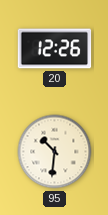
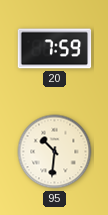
20: 12:26 -> 7:59
